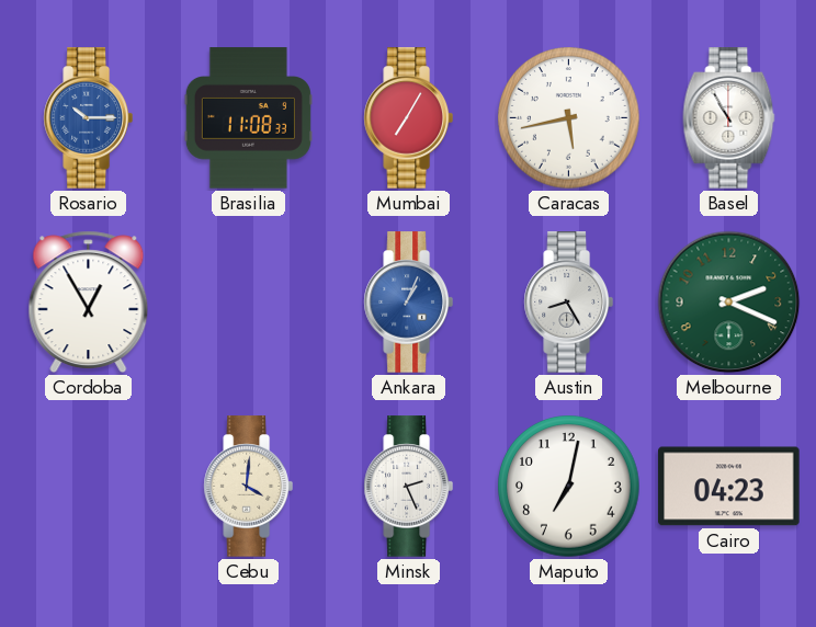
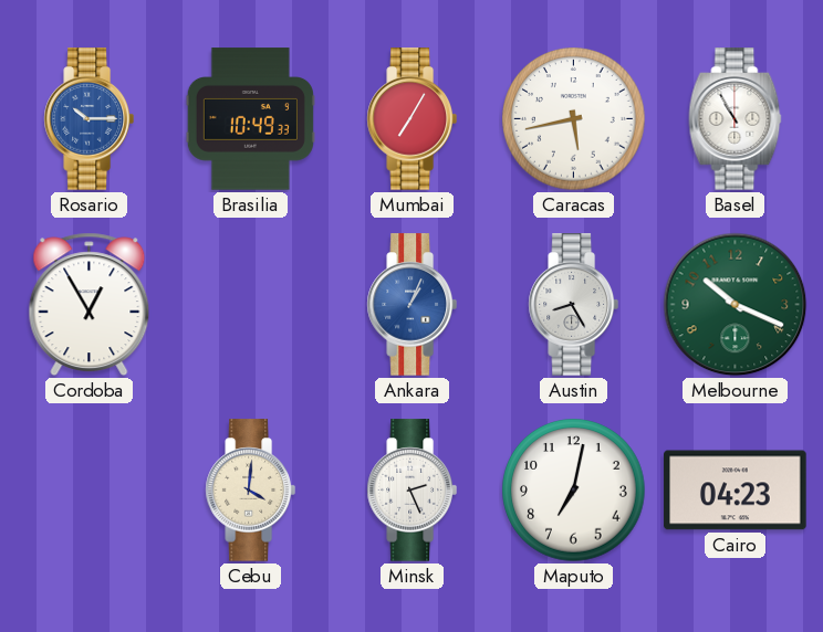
Brasilia: 11:08 -> 10:49
Melbourne: 2:19 -> 10:19
